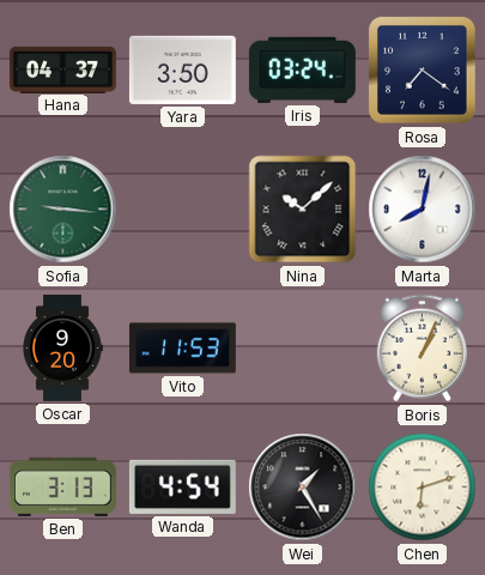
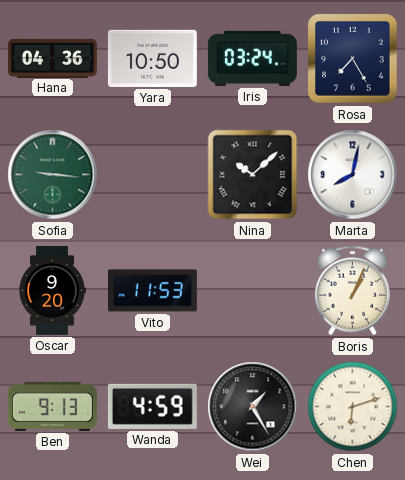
Hana: 04:37 -> 04:36
Yara: 3:50 -> 10:50
Rosa: 7:21 -> 7:25
Ben: 3:13 -> 9:13
Wanda: 4:54 -> 4:59
